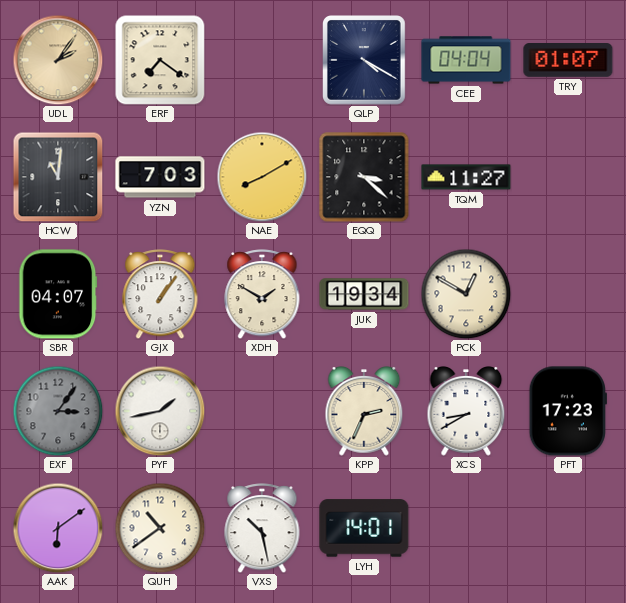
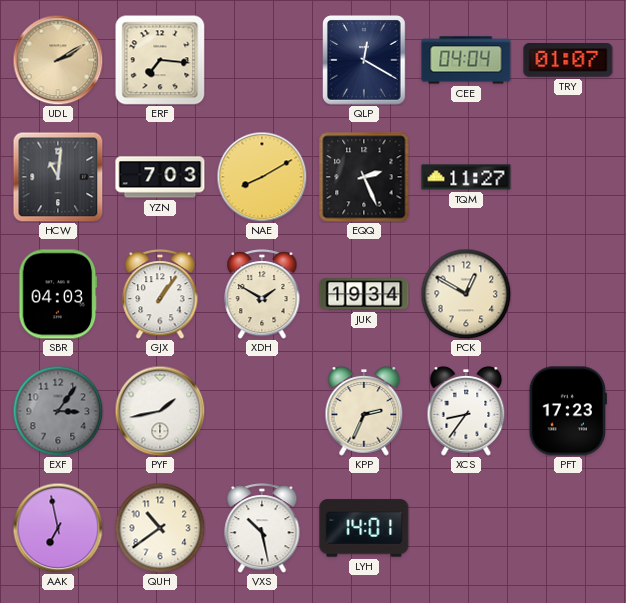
UDL: 2:06 -> 2:10
ERF: 7:21 -> 7:16
QLP: 4:20 -> 12:20
EQQ: 3:22 -> 2:26
SBR: 04:07 -> 04:03
XCS: 8:40 -> 8:36
AAK: 6:09 -> 6:58
